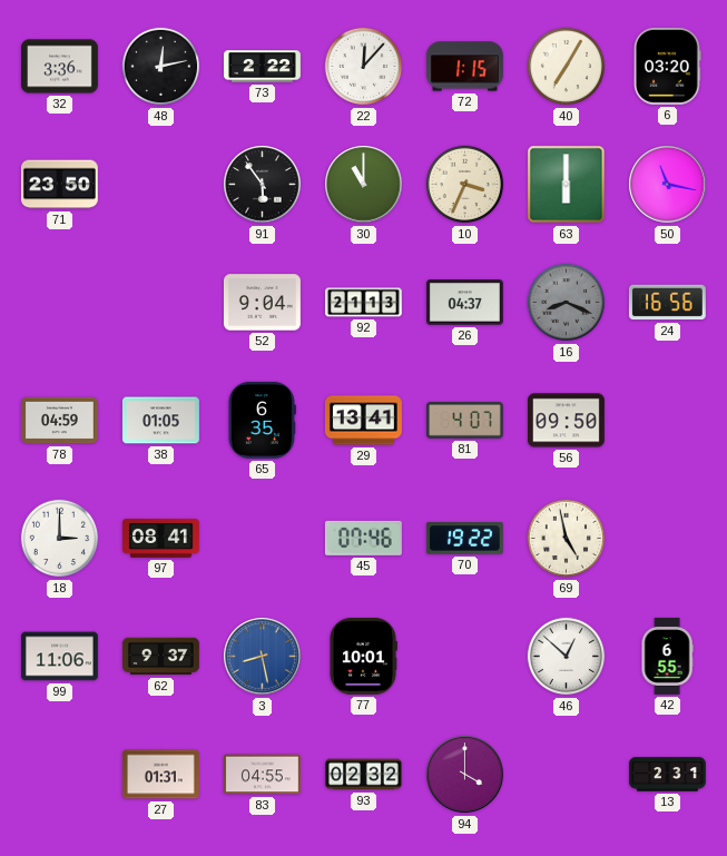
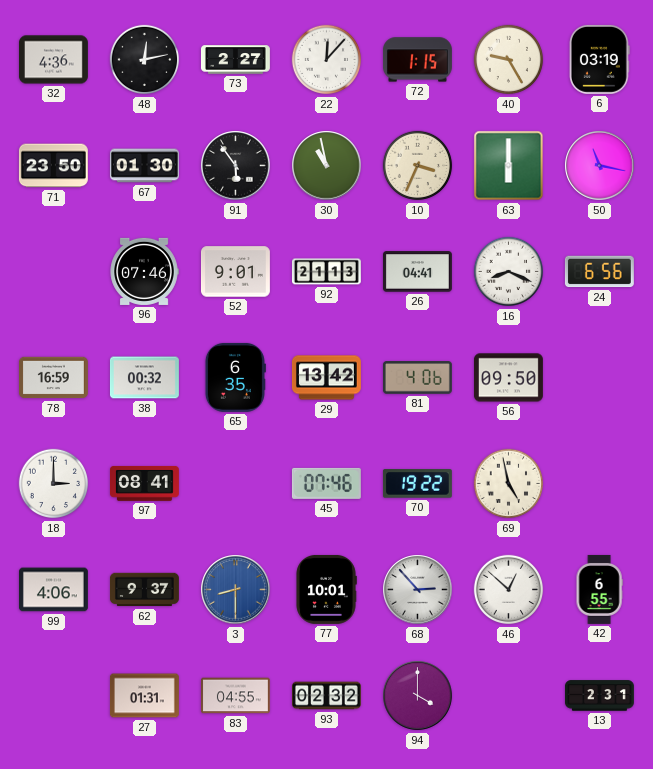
32: 3:36 -> 4:36
73: 2:22 -> 2:27
40: 7:05 -> 9:25
6: 03:20 -> 03:19
67: none -> 01:30
30: 11:00 -> 10:58
96: none -> 07:46
52: 9:04 -> 9:01
26: 04:37 -> 04:41
16 dial: grey -> white
24: 16:56 -> 6:56
78: 04:59 -> 16:59
38: 01:05 -> 00:32
29: 13:41 -> 13:42
81: 4:07 -> 4:06
99: 11:06 -> 4:06
3: 8:28 -> 8:30
68: none -> 2:53
